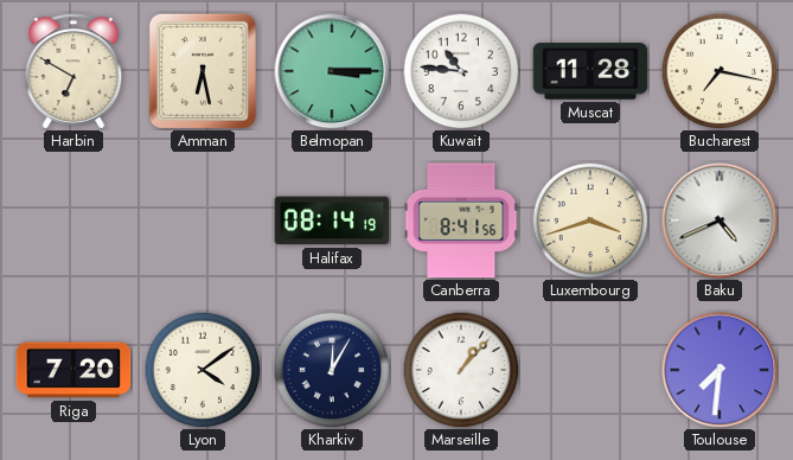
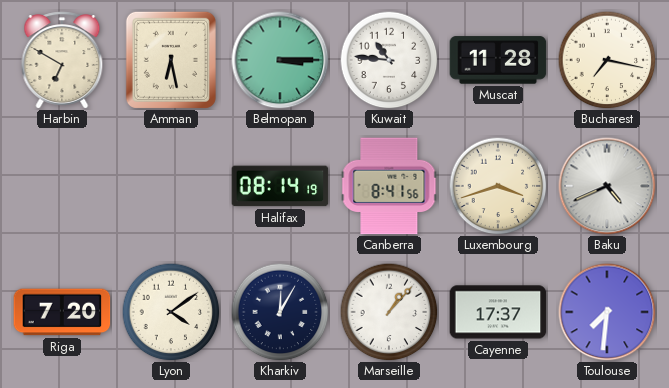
Cayenne: none -> 17:37
